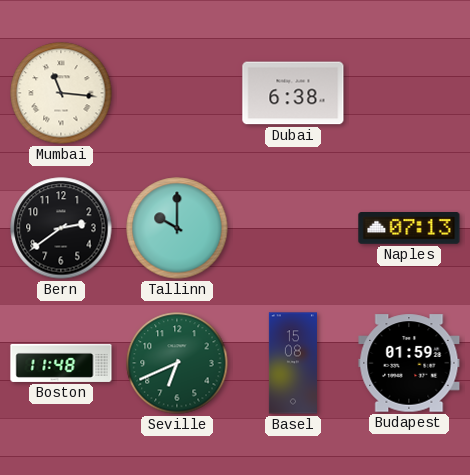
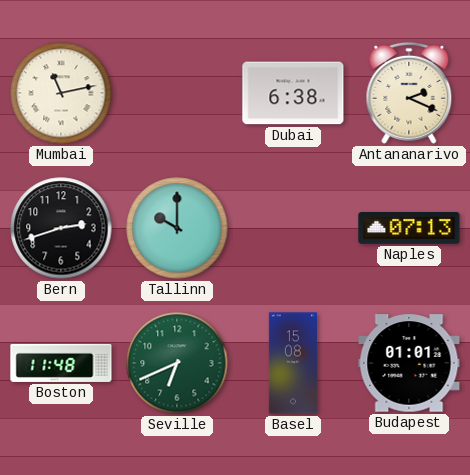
Mumbai: 11:16 -> 11:13
Antananarivo: none -> 2:19
Bern: 2:39 -> 2:42
Budapest: 01:59 -> 01:01
